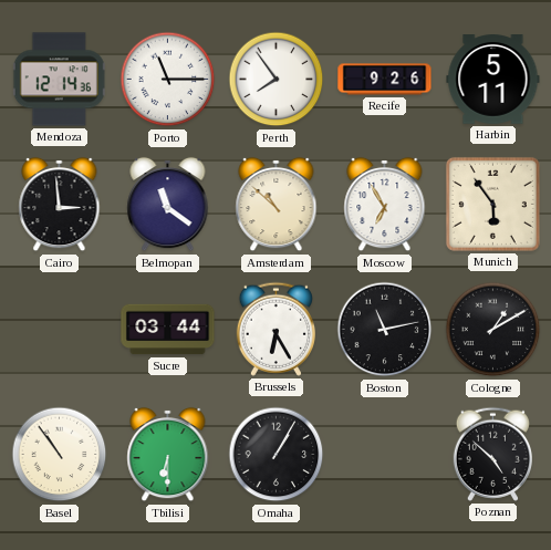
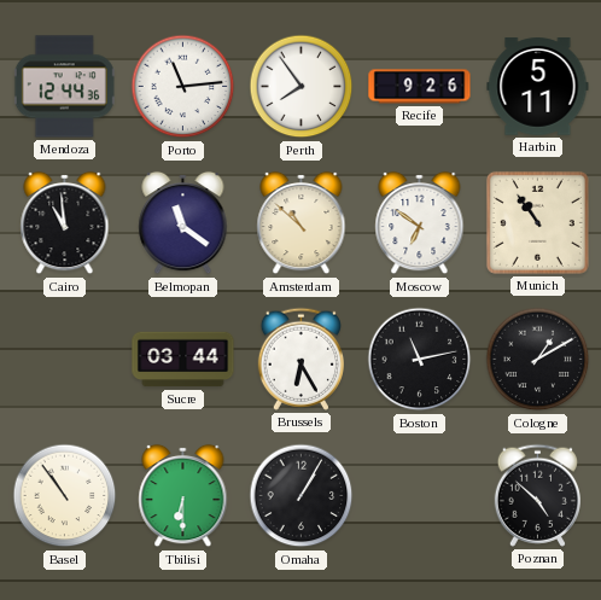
Mendoza: 12:14 -> 12:44
Porto: 11:15 -> 11:14
Cairo: 2:59 -> 10:59
Moscow: 6:55 -> 6:51
Munich: 5:54 -> 10:54
